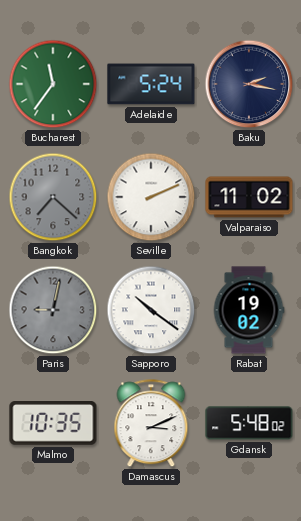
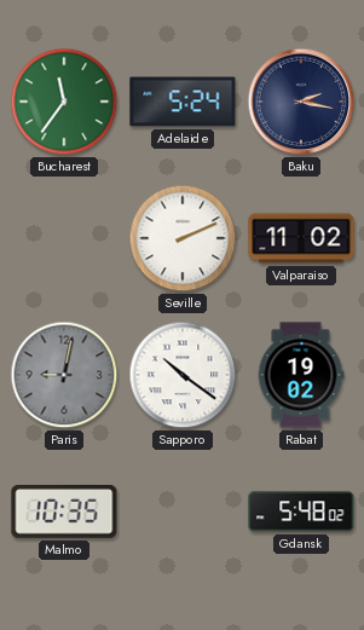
Bangkok: 7:22 -> none
Damascus: 3:11 -> none
